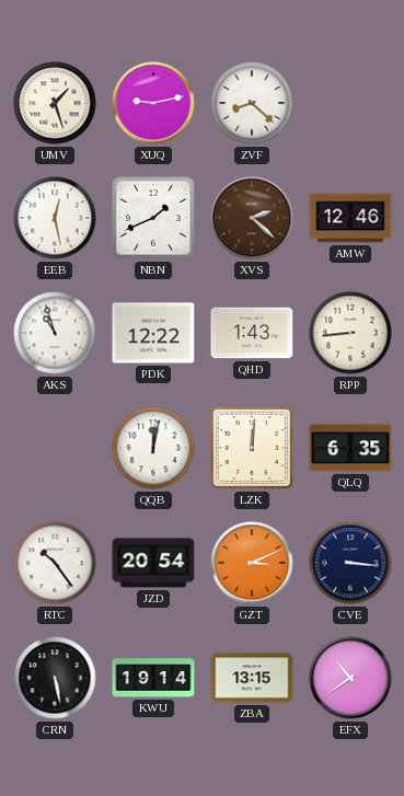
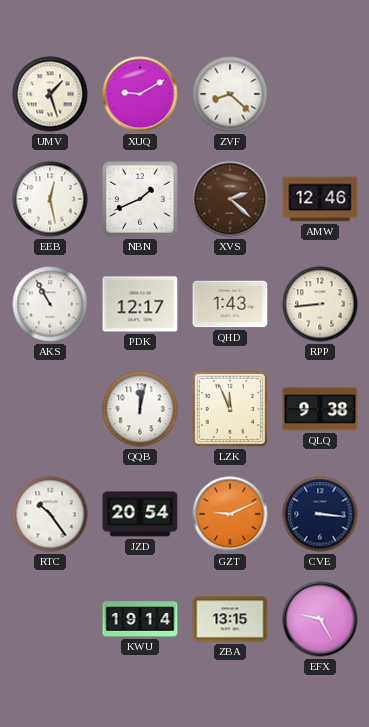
XUQ: 9:13 -> 9:10
AKS: 10:57 -> 10:55
PDK: 12:22 -> 12:17
LZK: 12:01 -> 11:56
QLQ: 6:35 -> 9:38
GZT: 3:11 -> 9:11
CRN: 5:28 -> none
EFX: 10:39 -> 9:25
